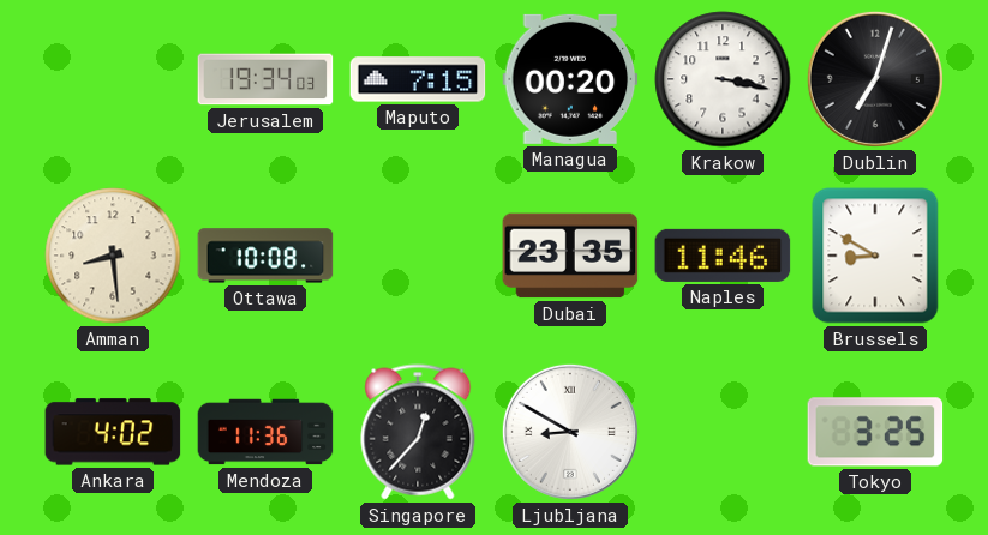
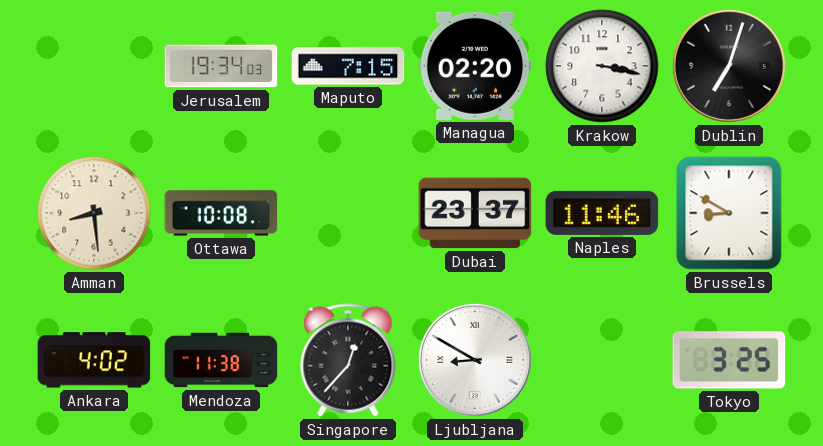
Managua: 00:20 -> 02:20
Dubai: 23:35 -> 23:37
Mendoza: 11:36 -> 11:38
